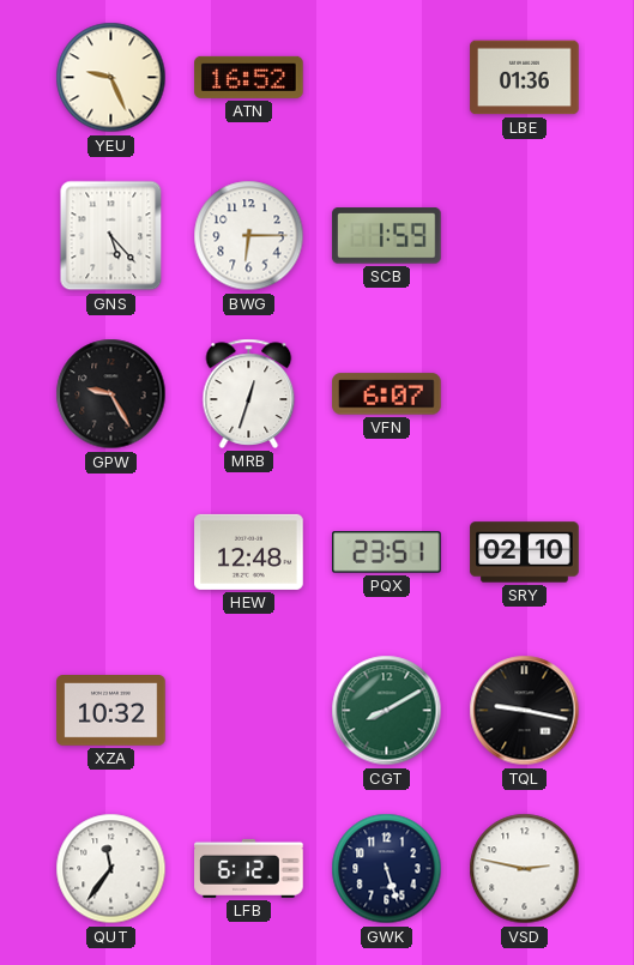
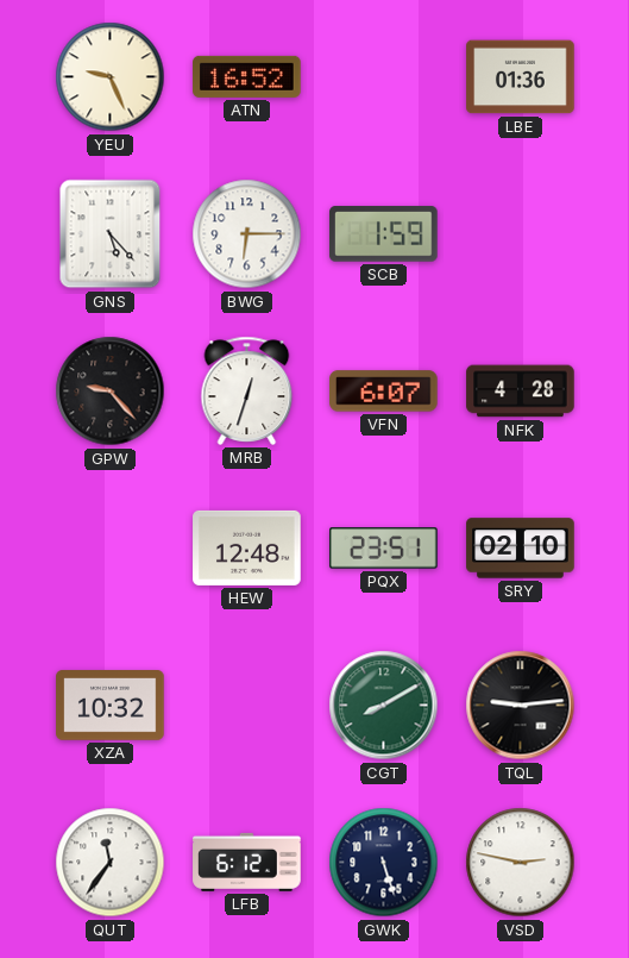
GPW: 9:25 -> 9:23
NFK: none -> 4:28
TQL: 9:17 -> 9:14
